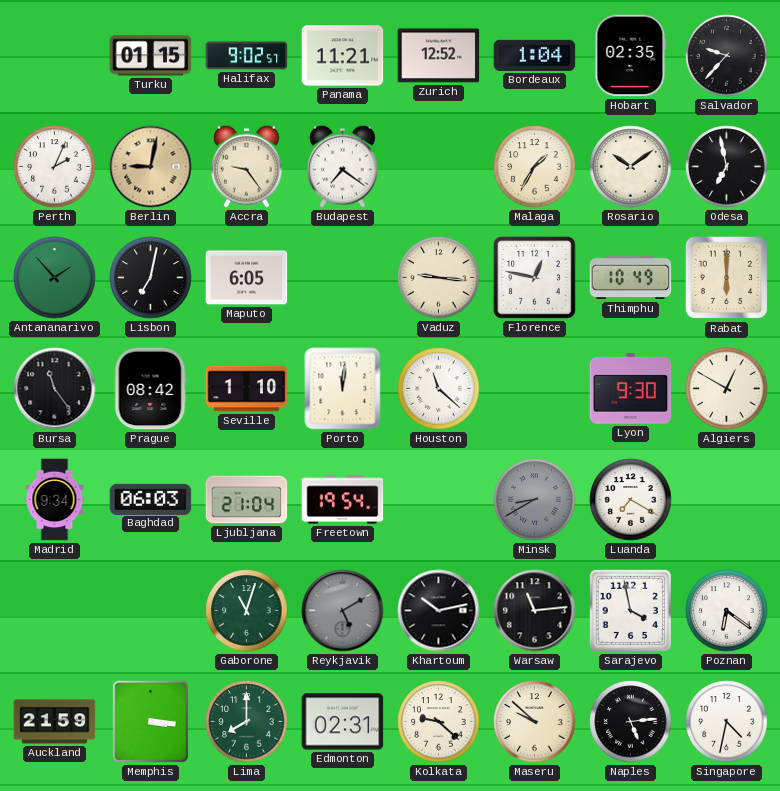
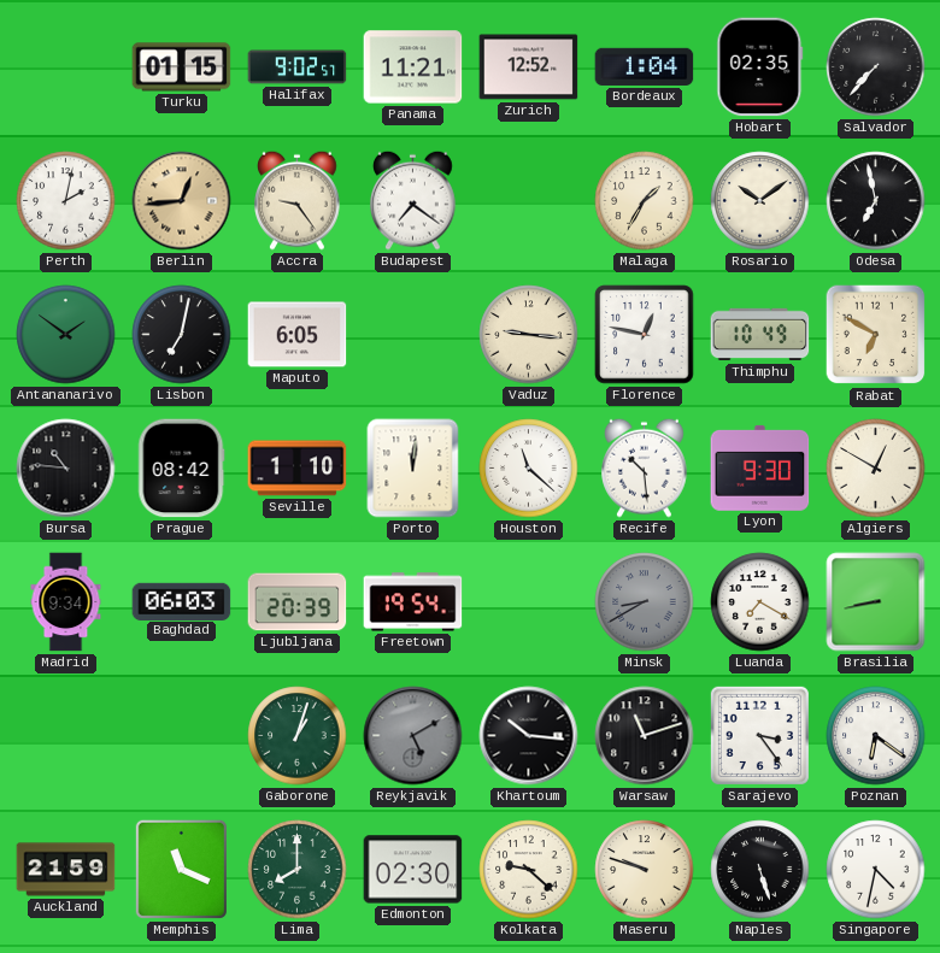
Salvador: 9:37 -> 7:37
Perth: 2:04 -> 2:02
Berlin: 9:02 -> 12:44
Antananarivo: 1:53 -> 1:51
Rabat: 6:00 -> 6:50
Bursa: 11:24 -> 10:46
Recife: none -> 10:29
Ljubljana: 21:04 -> 20:39
Brasilia: none -> 8:43
Gaborone: 11:03 -> 1:03
Khartoum: 10:13 -> 10:16
Warsaw: 11:14 -> 11:12
Sarajevo: 3:58 -> 3:24
Memphis: 3:16 -> 11:19
Edmonton: 02:31 -> 02:30
Maseru: 9:52 -> 9:48
Naples: 5:14 -> 5:27
